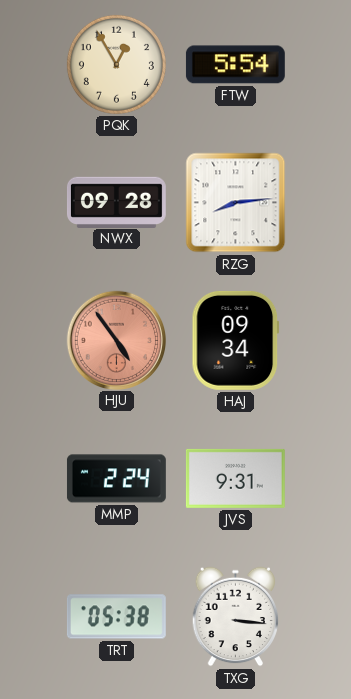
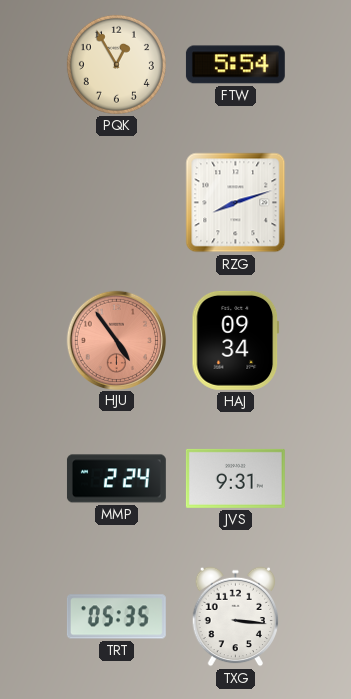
NWX: 09:28 -> none
RZG: 8:14 -> 8:12
TRT: 05:38 -> 05:35
